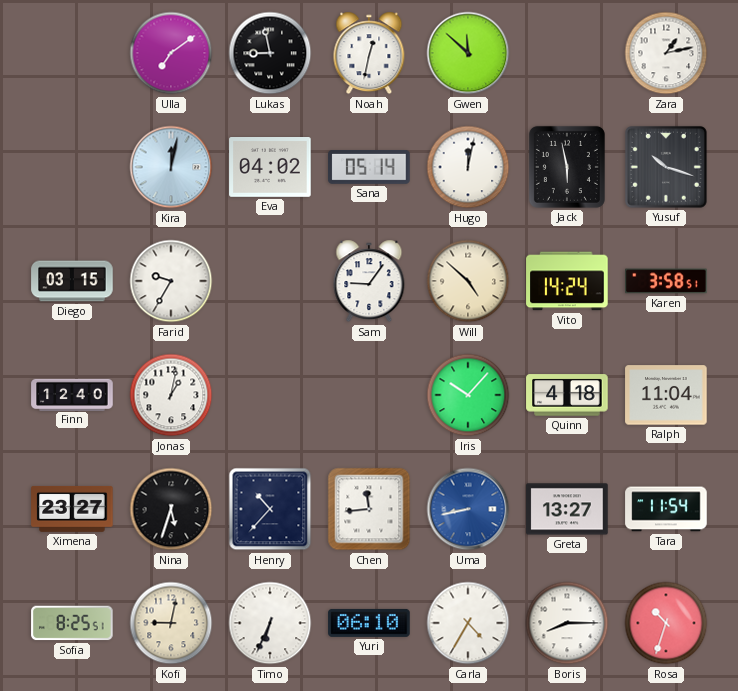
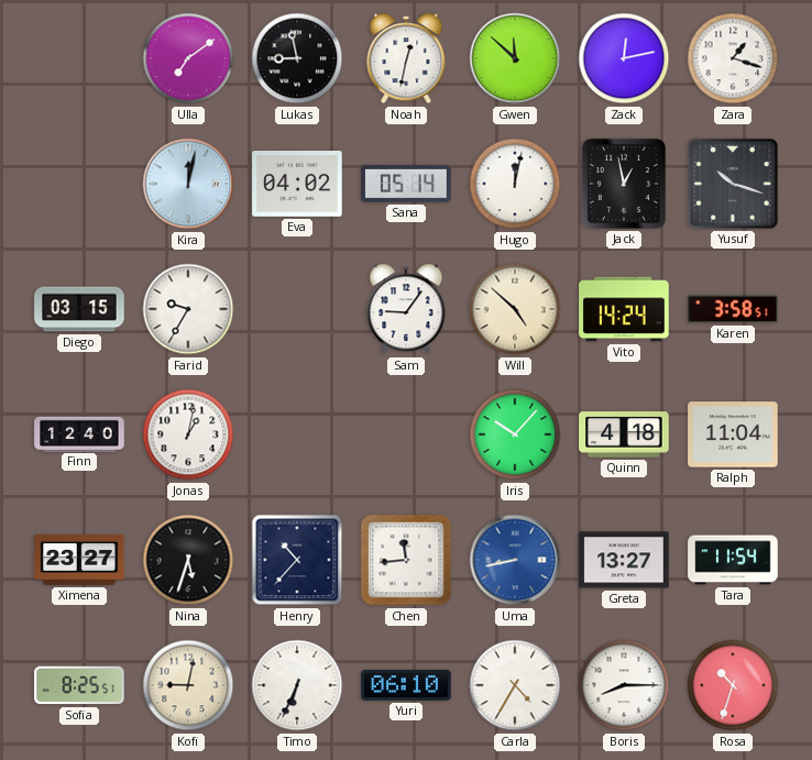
Zack: none -> 12:13
Zara: 1:13 -> 1:18
Jack: 5:58 -> 12:58
